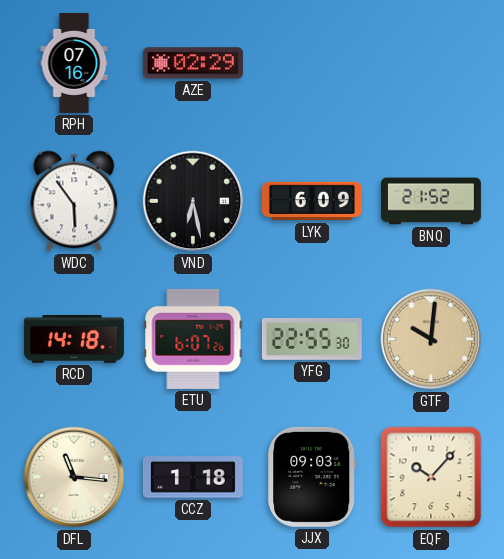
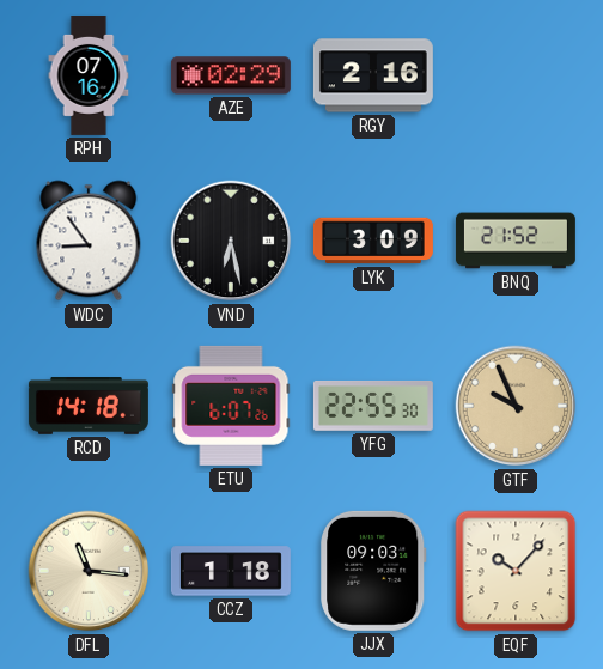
RGY: none -> 2:16
WDC: 5:54 -> 8:54
LYK: 6:09 -> 3:09
GTF: 10:01 -> 9:56
